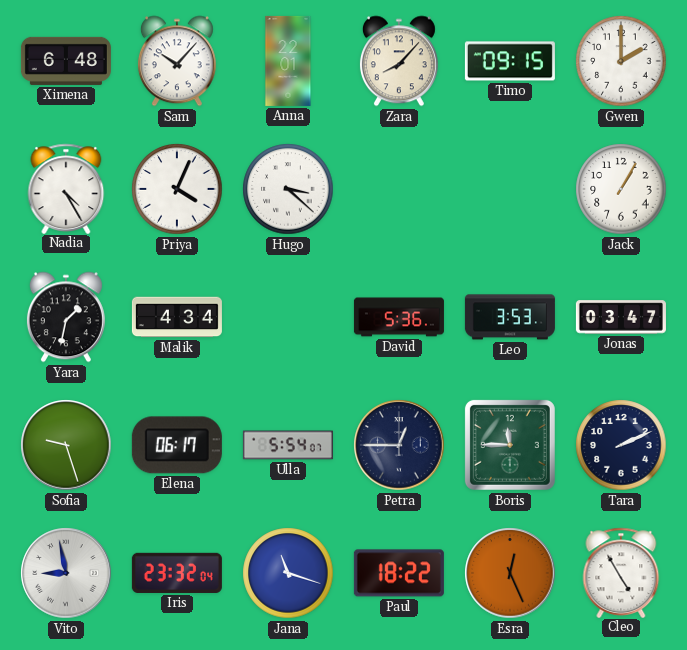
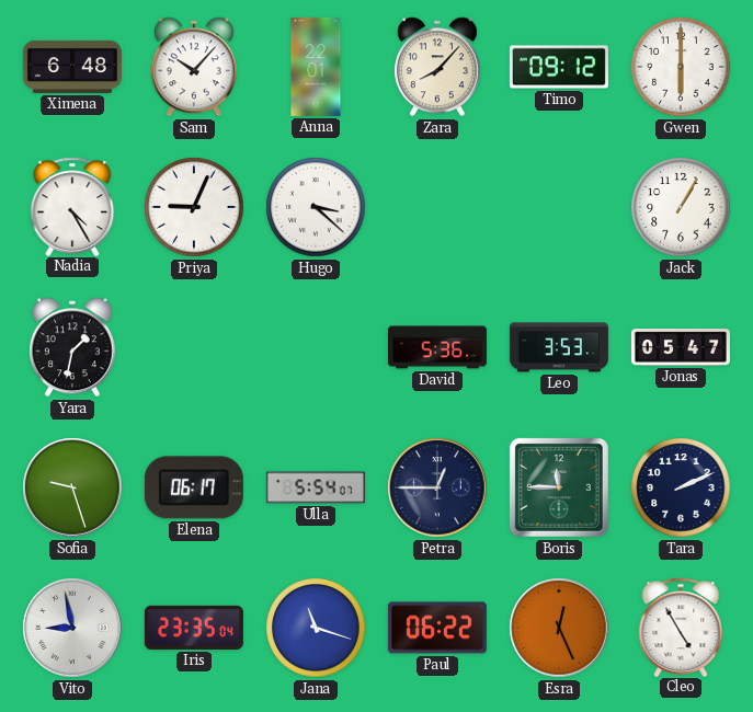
Timo: 09:15 -> 09:12
Gwen: 2:00 -> 6:00
Priya: 4:04 -> 9:04
Malik: 4:34 -> none
Jonas: 03:47 -> 05:47
Iris: 23:32 -> 23:35
Paul: 18:22 -> 06:22
